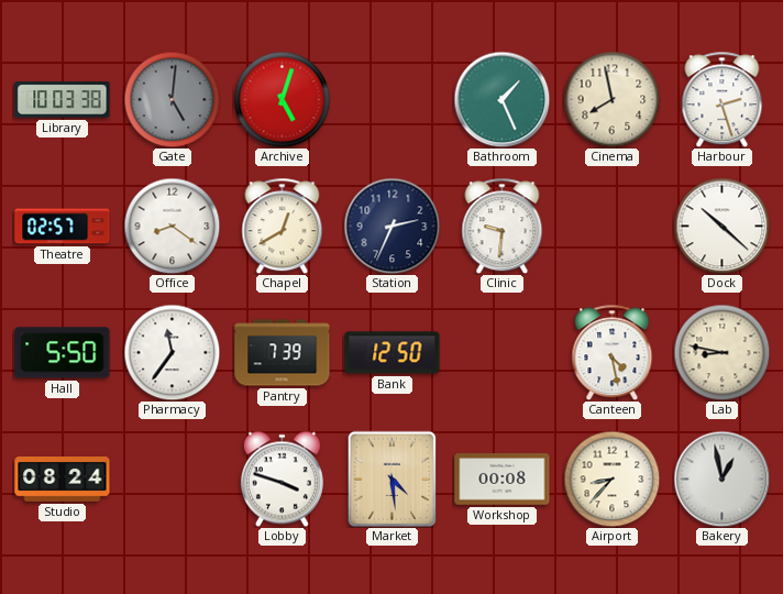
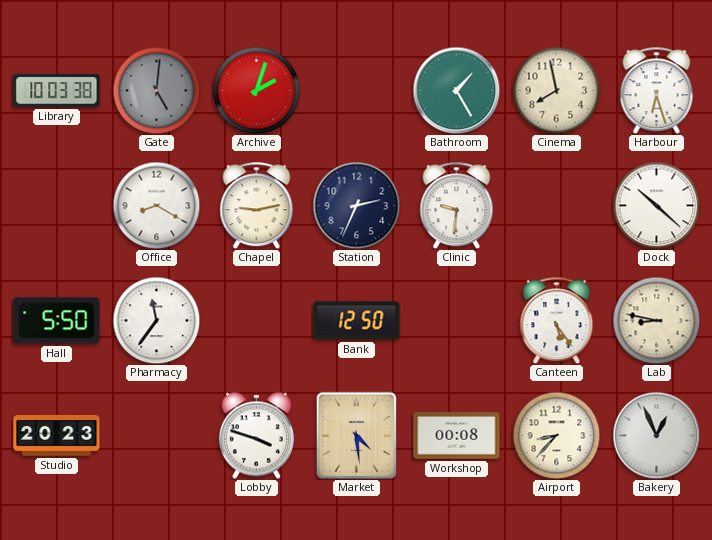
Archive: 5:03 -> 2:03
Bathroom: 1:26 -> 1:25
Harbour: 2:27 -> 6:27
Theatre: 02:57 -> none
Office: 8:21 -> 8:20
Chapel: 12:40 -> 9:13
Pantry: 7:39 -> none
Canteen: 4:28 -> 5:24
Studio: 08:24 -> 20:23
Bakery: 12:58 -> 12:56
